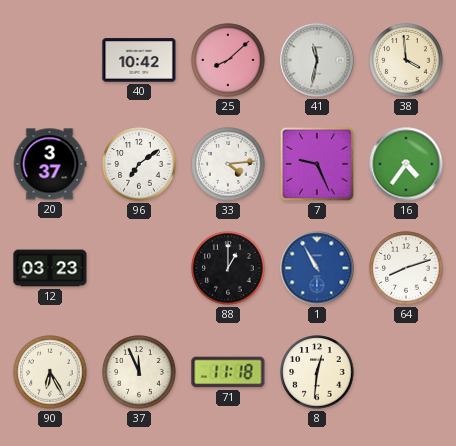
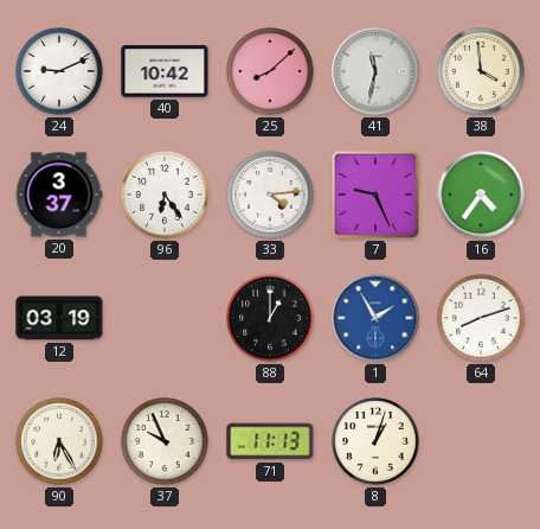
24: none -> 9:11
96: 7:09 -> 6:24
12: 03:23 -> 03:19
1: 10:55 -> 1:55
37: 11:56 -> 9:56
71: 11:18 -> 11:13
8: 12:31 -> 1:03
